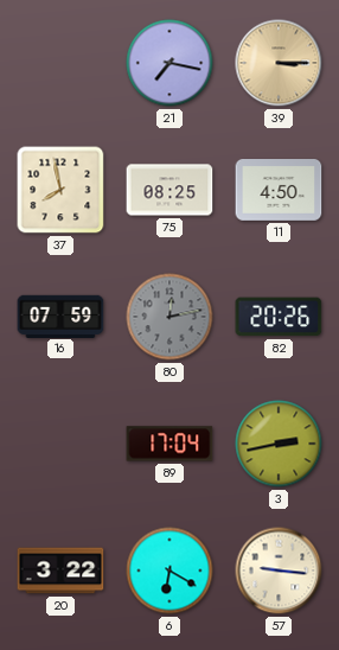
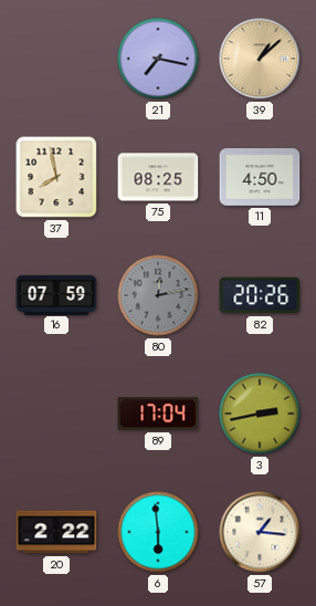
39: 3:15 -> 1:08
20: 3:22 -> 2:22
6: 6:20 -> 5:59
57: 9:16 -> 1:16
